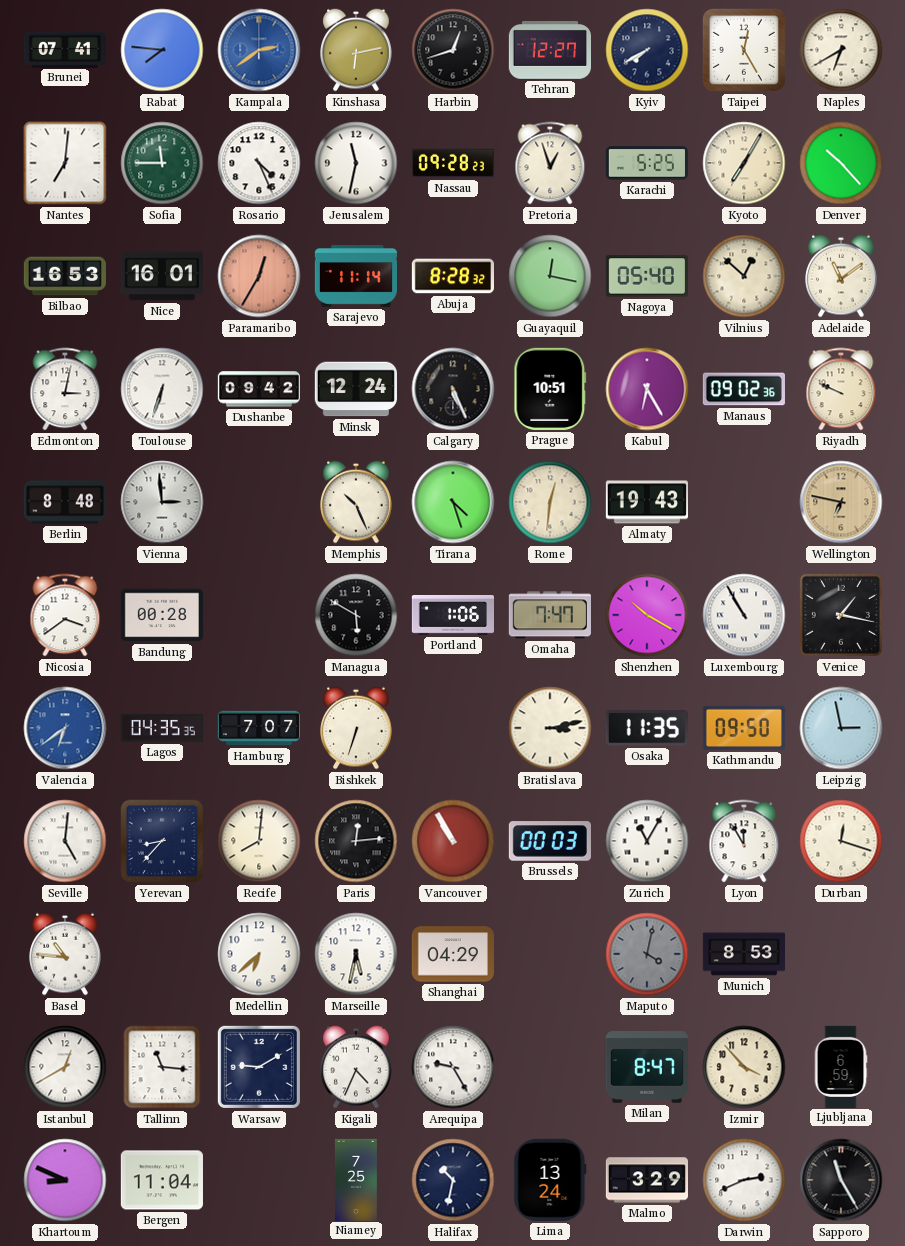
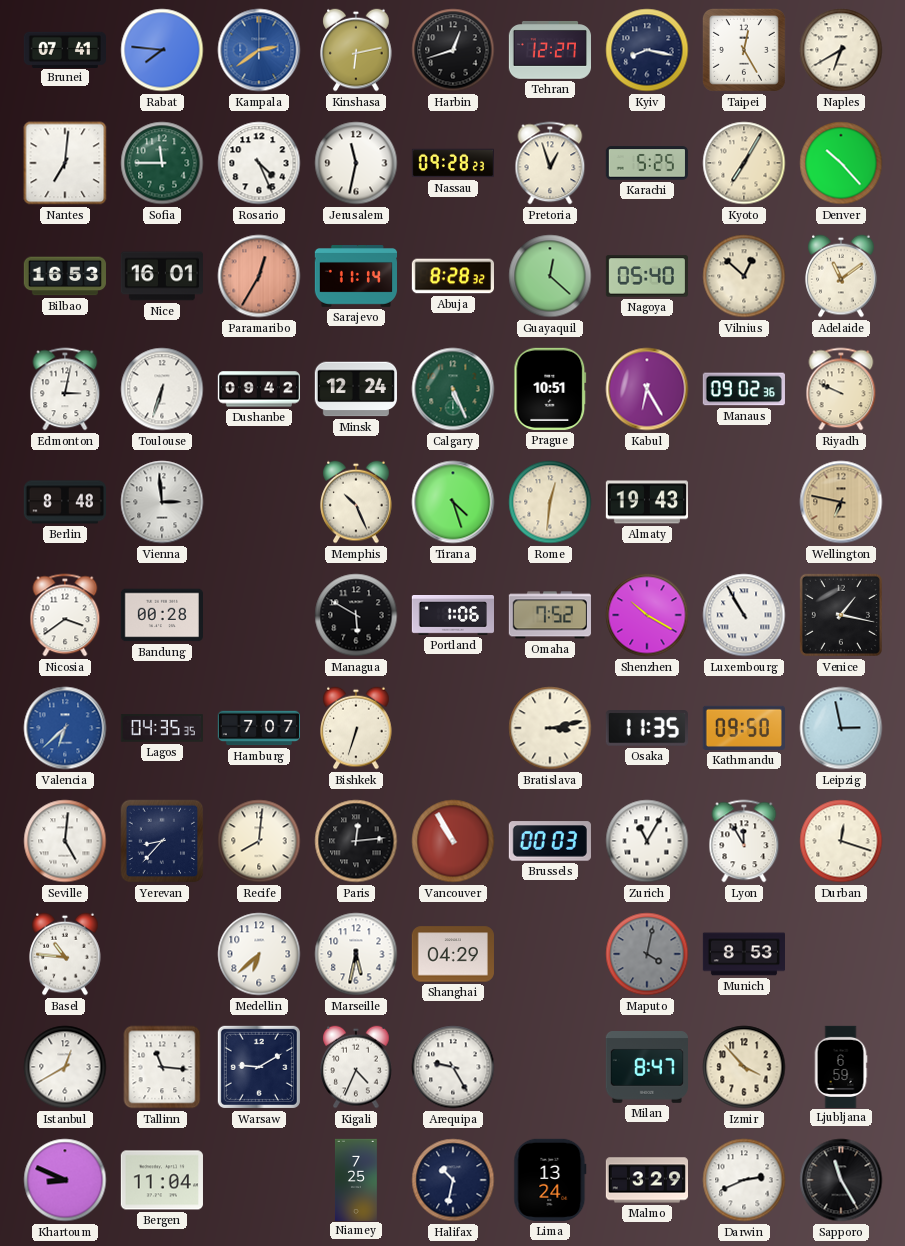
Kyiv: 7:40 -> 8:17
Guayaquil: 12:17 -> 12:22
Calgary dial: black -> green
Omaha: 7:47 -> 7:52
Valencia: 6:39 -> 6:38
